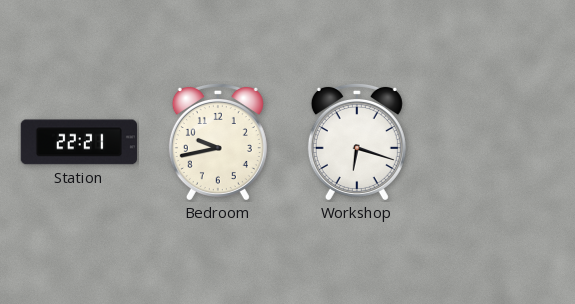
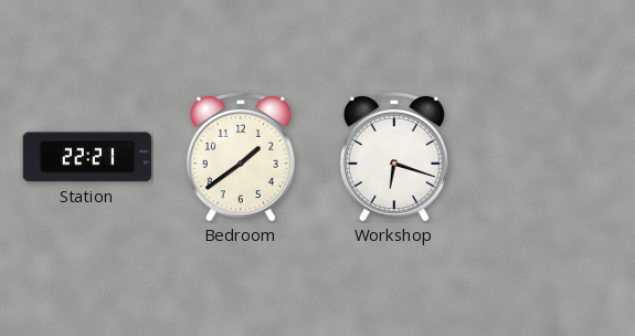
Bedroom: 9:43 -> 1:39
